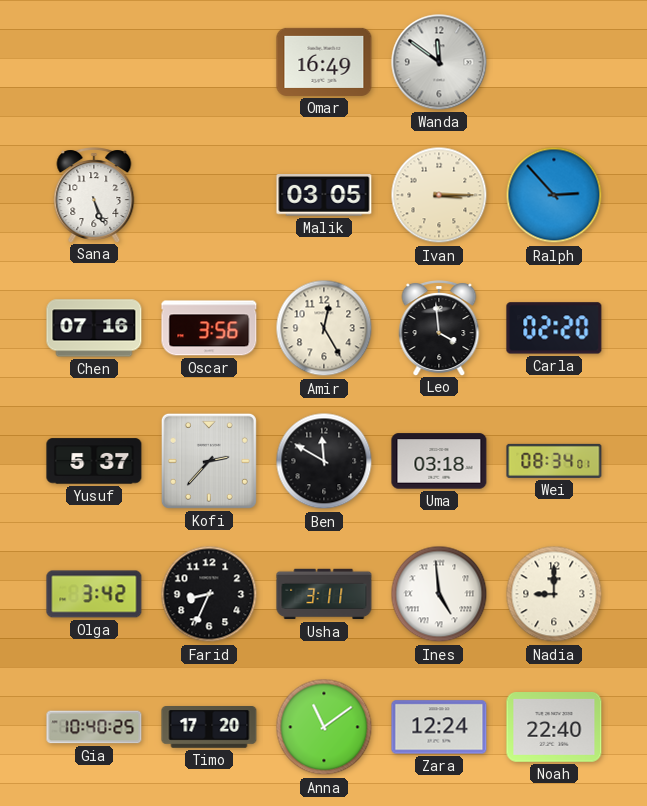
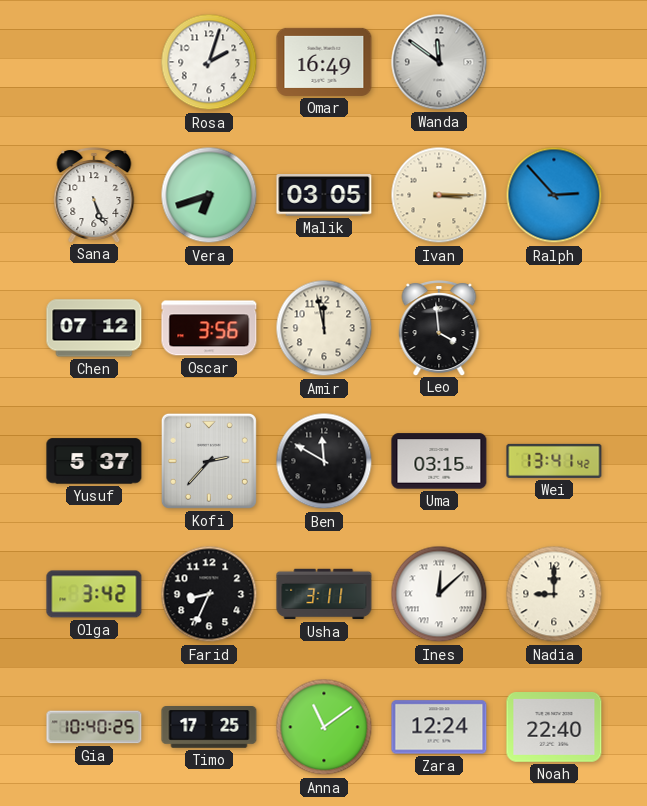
Rosa: none -> 2:03
Vera: none -> 6:42
Chen: 07:16 -> 07:12
Amir: 12:25 -> 11:58
Carla: 02:20 -> none
Uma: 03:18 -> 03:15
Wei: 08:34 -> 13:41
Ines: 4:59 -> 12:08
Timo: 17:20 -> 17:25
